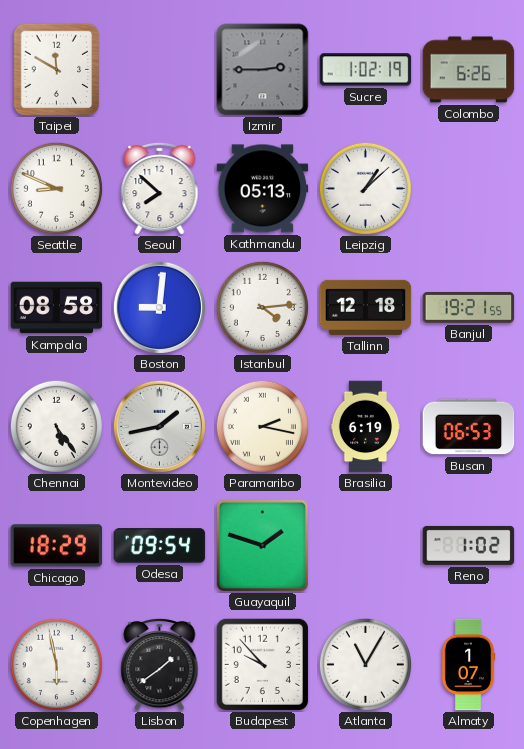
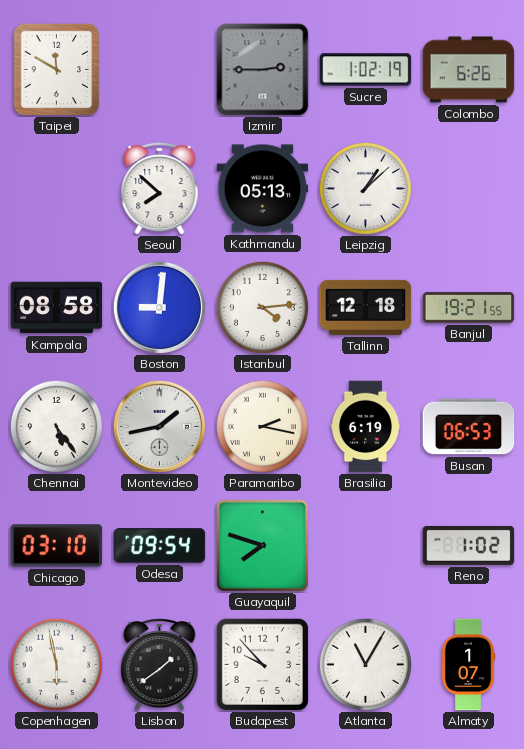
Seattle: 8:49 -> none
Chicago: 18:29 -> 03:10
Guayaquil: 1:48 -> 7:48
